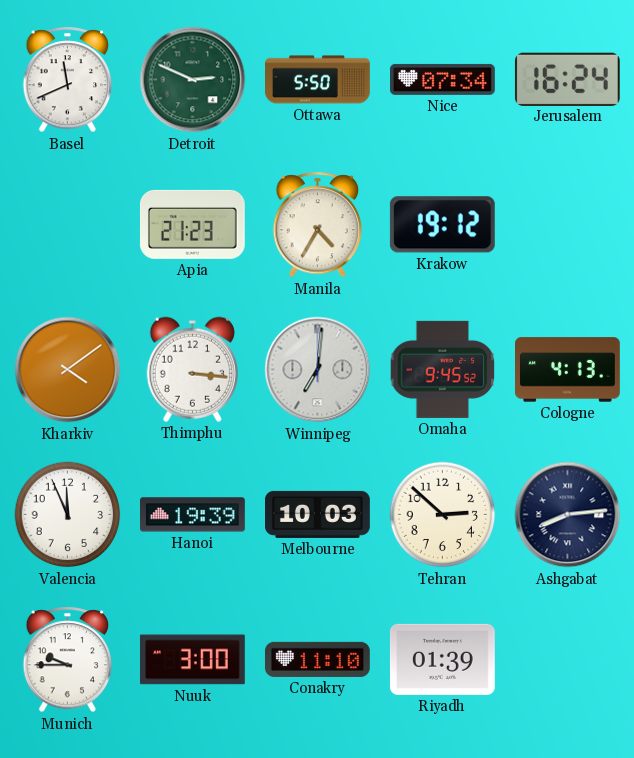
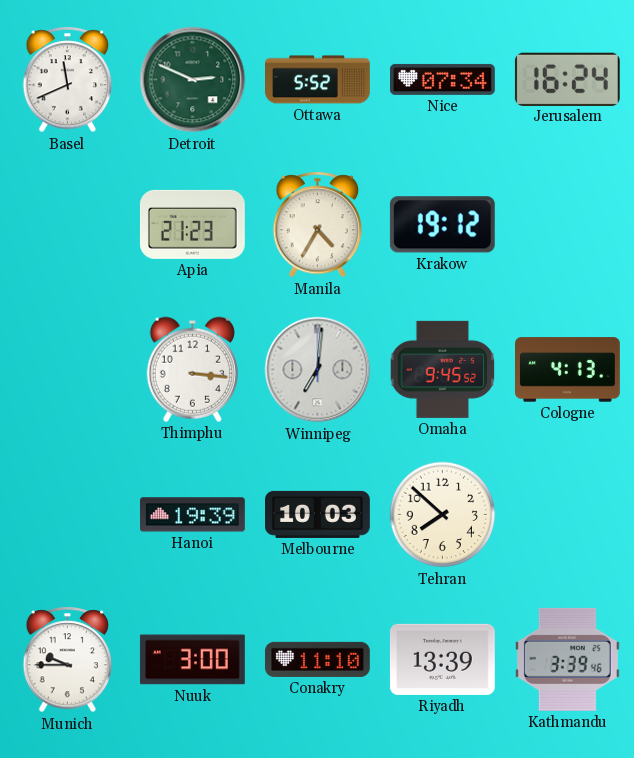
Ottawa: 5:50 -> 5:52
Kharkiv: 4:09 -> none
Valencia: 11:56 -> none
Tehran: 2:52 -> 7:52
Ashgabat: 8:14 -> none
Riyadh: 01:39 -> 13:39
Kathmandu: none -> 3:39
